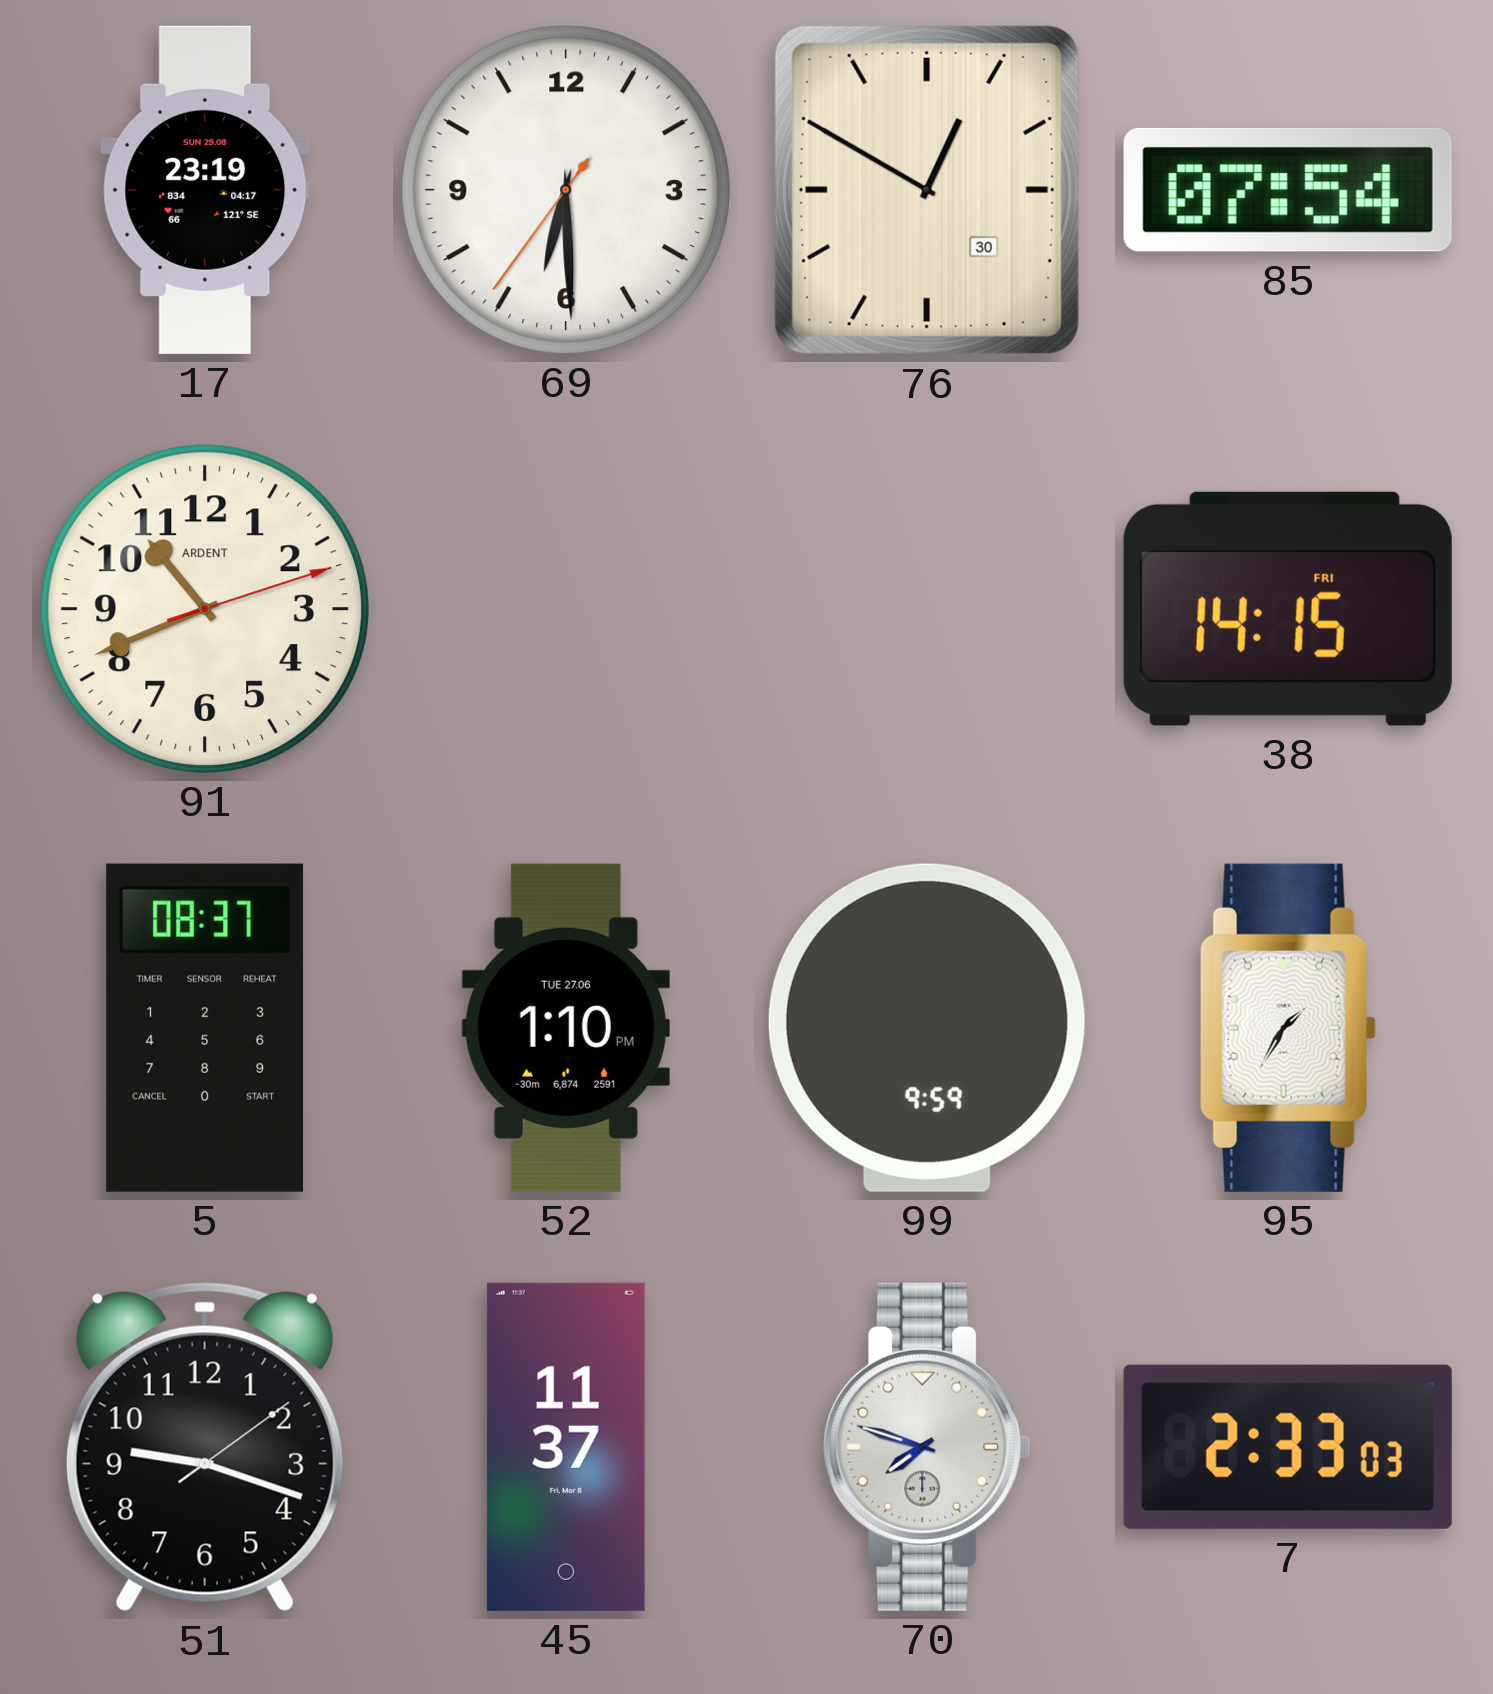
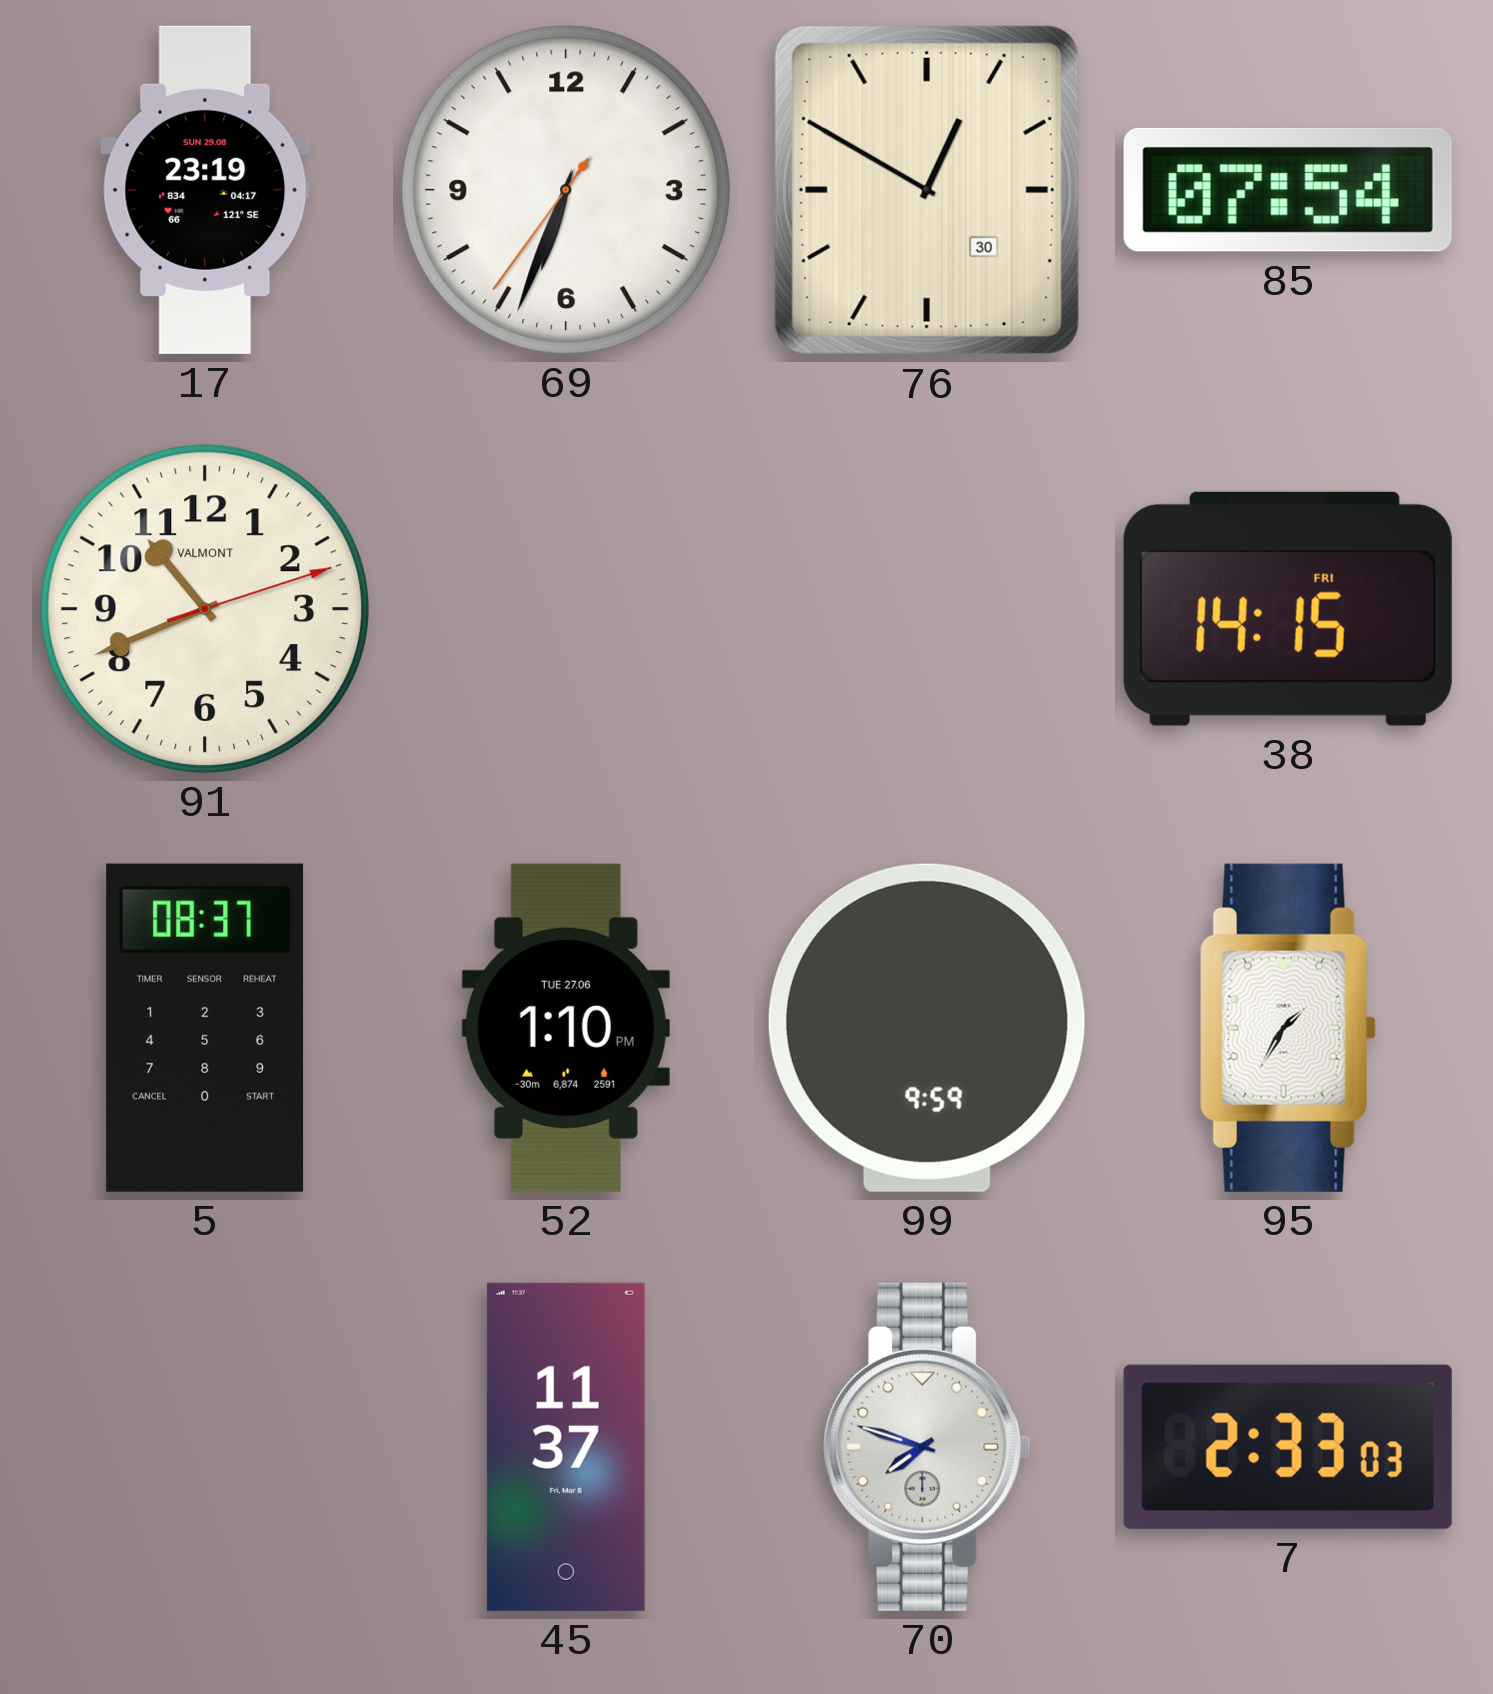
69: 6:29 -> 6:33
91 brand: ARDENT -> VALMONT
51: 9:18 -> none
